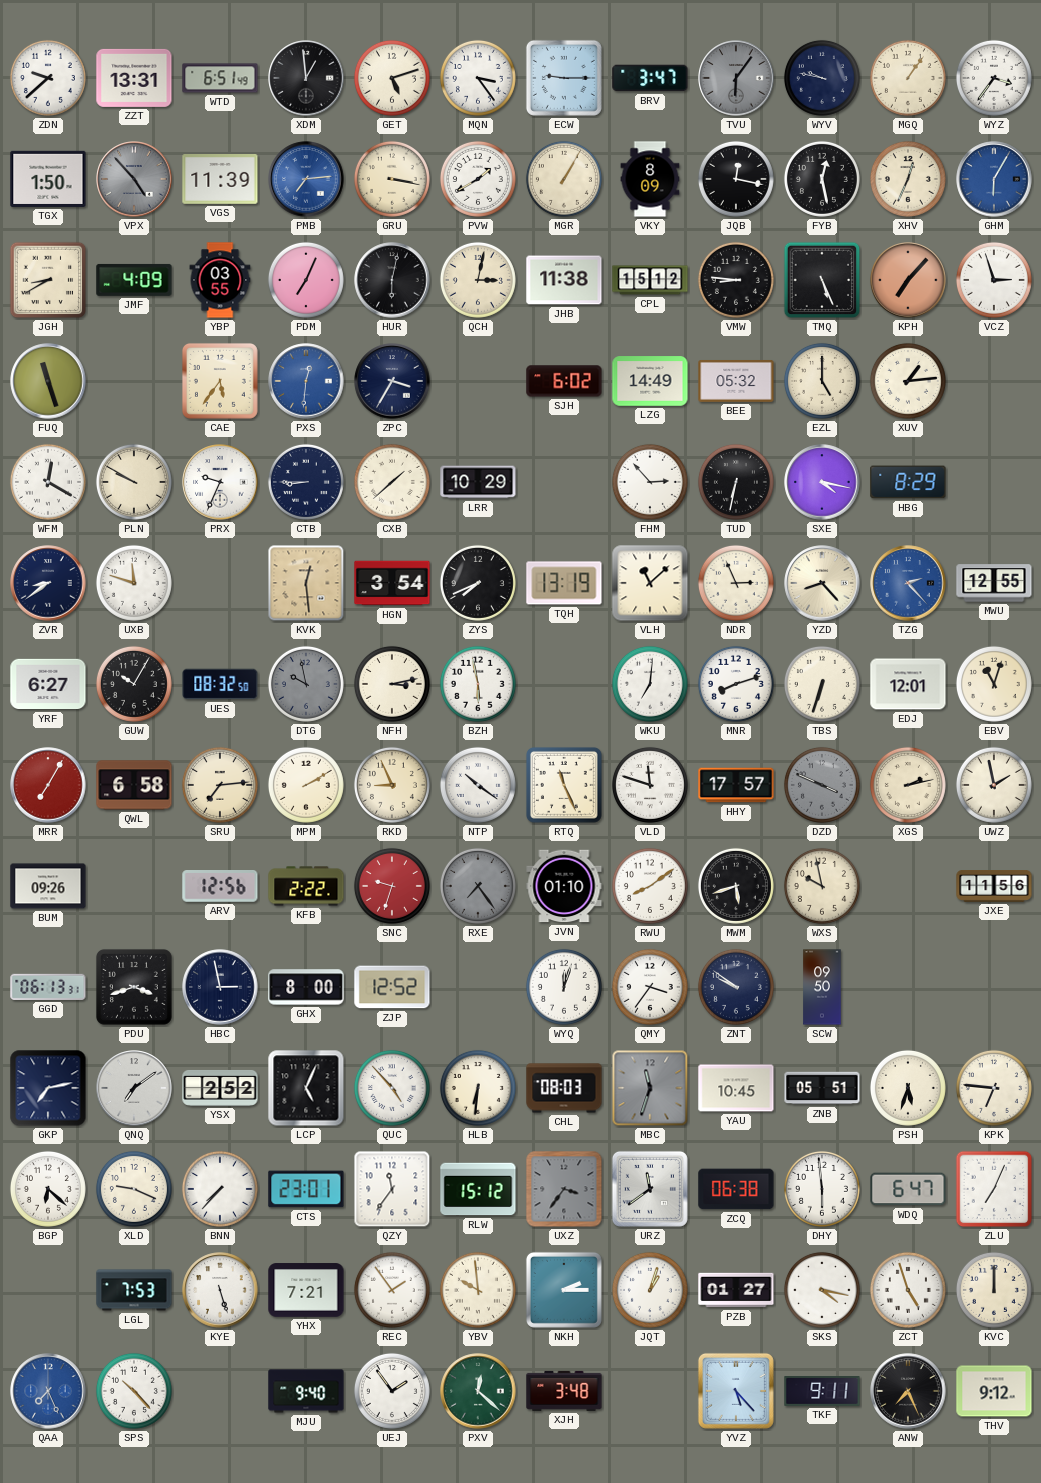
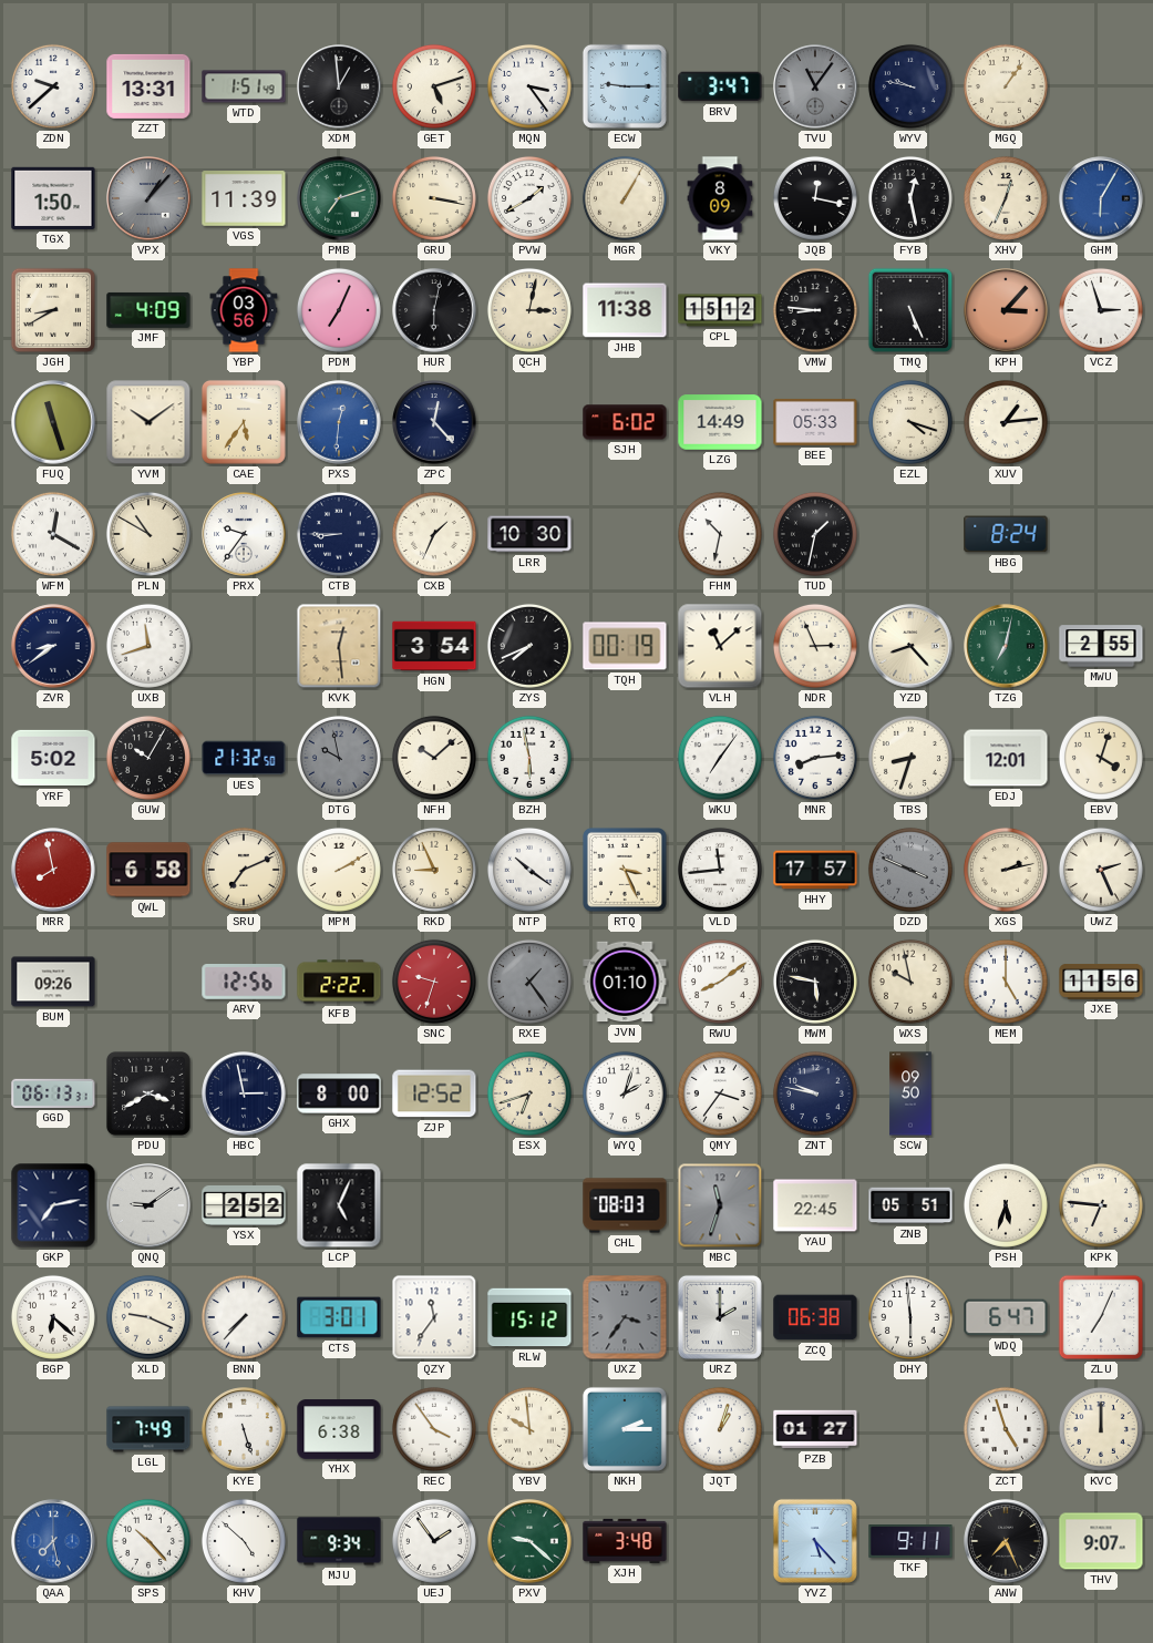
WTD: 6:51 -> 1:51
TVU: 6:06 -> 11:06
WYZ: 3:36 -> none
VPX: 4:53 -> 1:07
PMB: 7:14 -> 7:12
PMB dial: blue -> green
YBP: 03:55 -> 03:56
KPH: 7:07 -> 3:07
YVM: none -> 10:09
ZPC: 3:35 -> 12:23
BEE: 05:32 -> 05:33
EZL: 5:00 -> 4:18
PLN: 9:50 -> 10:50
PRX: 9:34 -> 9:36
CXB: 1:38 -> 1:34
LRR: 10:29 -> 10:30
FHM: 2:53 -> 10:32
TUD: 6:32 -> 1:32
SXE: 4:17 -> none
HBG: 8:29 -> 8:24
UXB: 11:48 -> 11:42
TQH: 13:19 -> 00:19
TZG: 2:23 -> 7:02
TZG dial: blue -> green
MWU: 12:55 -> 2:55
YRF: 6:27 -> 5:02
UES: 08:32 -> 21:32
NFH: 3:13 -> 10:08
WKU: 7:01 -> 7:06
MNR: 8:12 -> 8:14
TBS: 6:33 -> 8:33
EBV: 11:03 -> 4:03
MRR: 7:05 -> 7:58
SRU: 7:14 -> 7:11
RTQ: 11:26 -> 3:26
VLD: 11:48 -> 11:44
UWZ: 1:58 -> 2:26
RXE: 7:24 -> 1:24
MWM: 5:42 -> 5:47
MEM: none -> 5:00
PDU: 3:42 -> 3:40
ESX: none -> 6:42
WYQ: 12:03 -> 2:03
ZNT: 9:51 -> 9:47
QNQ: 7:09 -> 9:09
QUC: 4:53 -> none
HLB: 6:31 -> none
YAU: 10:45 -> 22:45
CTS: 23:01 -> 3:01
URZ: 11:39 -> 2:00
LGL: 7:53 -> 7:49
YHX: 7:21 -> 6:38
REC: 1:54 -> 3:54
SKS: 4:17 -> none
QAA: 7:26 -> 7:28
KHV: none -> 4:52
MJU: 9:40 -> 9:34
PXV: 12:22 -> 9:22
THV: 9:12 -> 9:07
